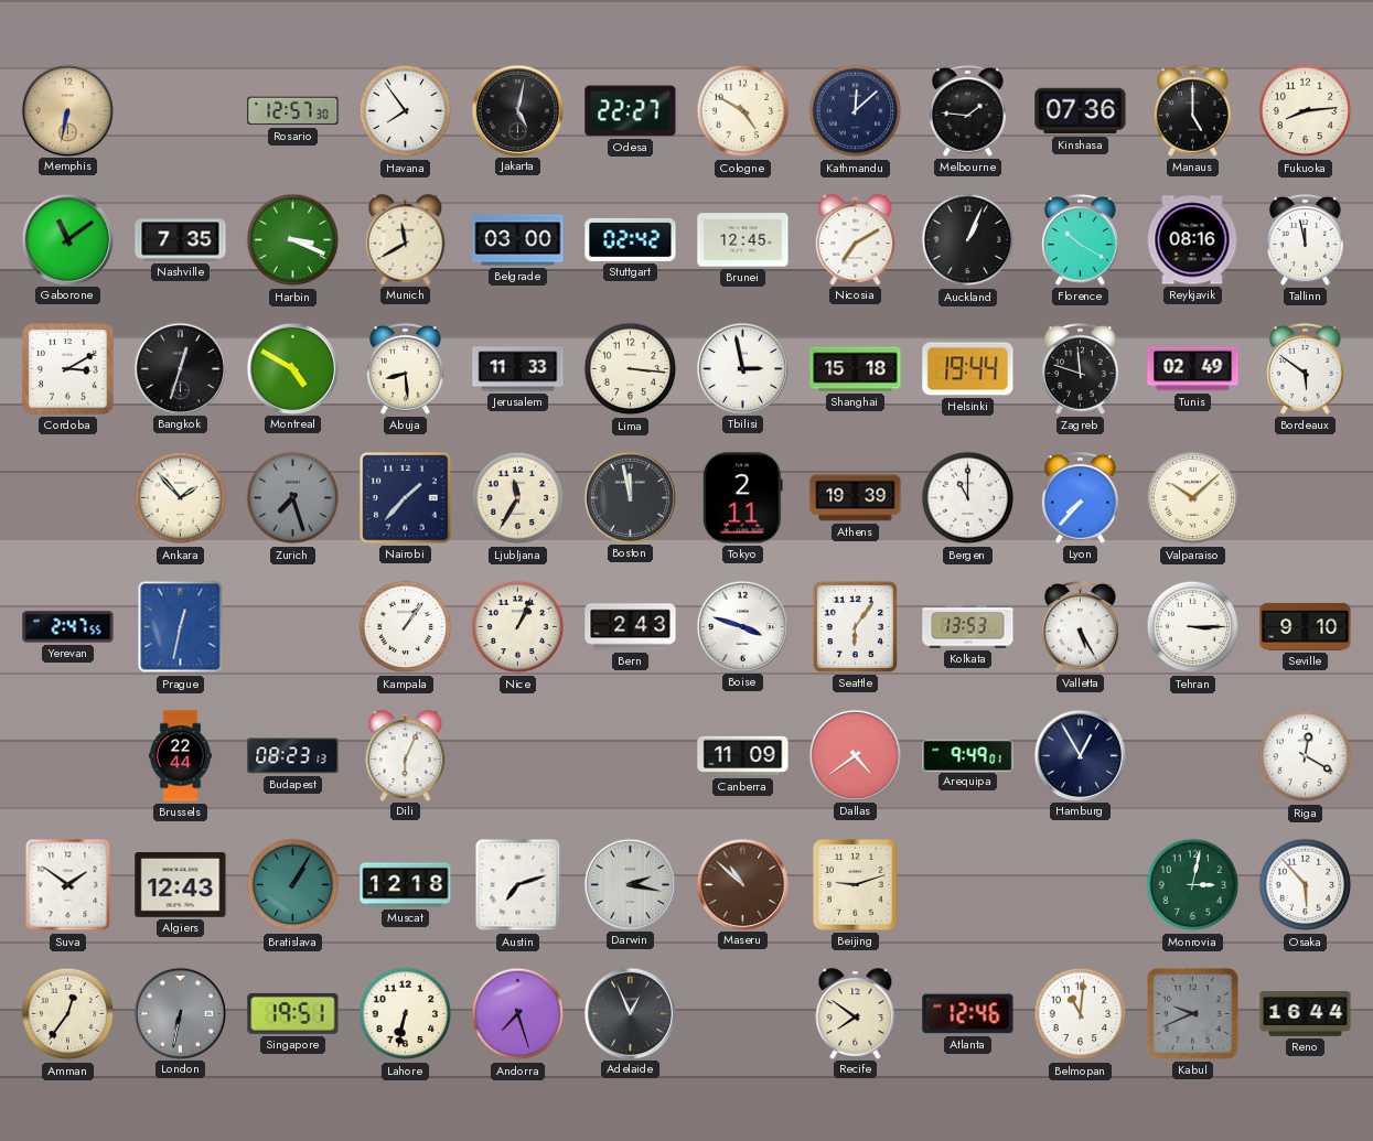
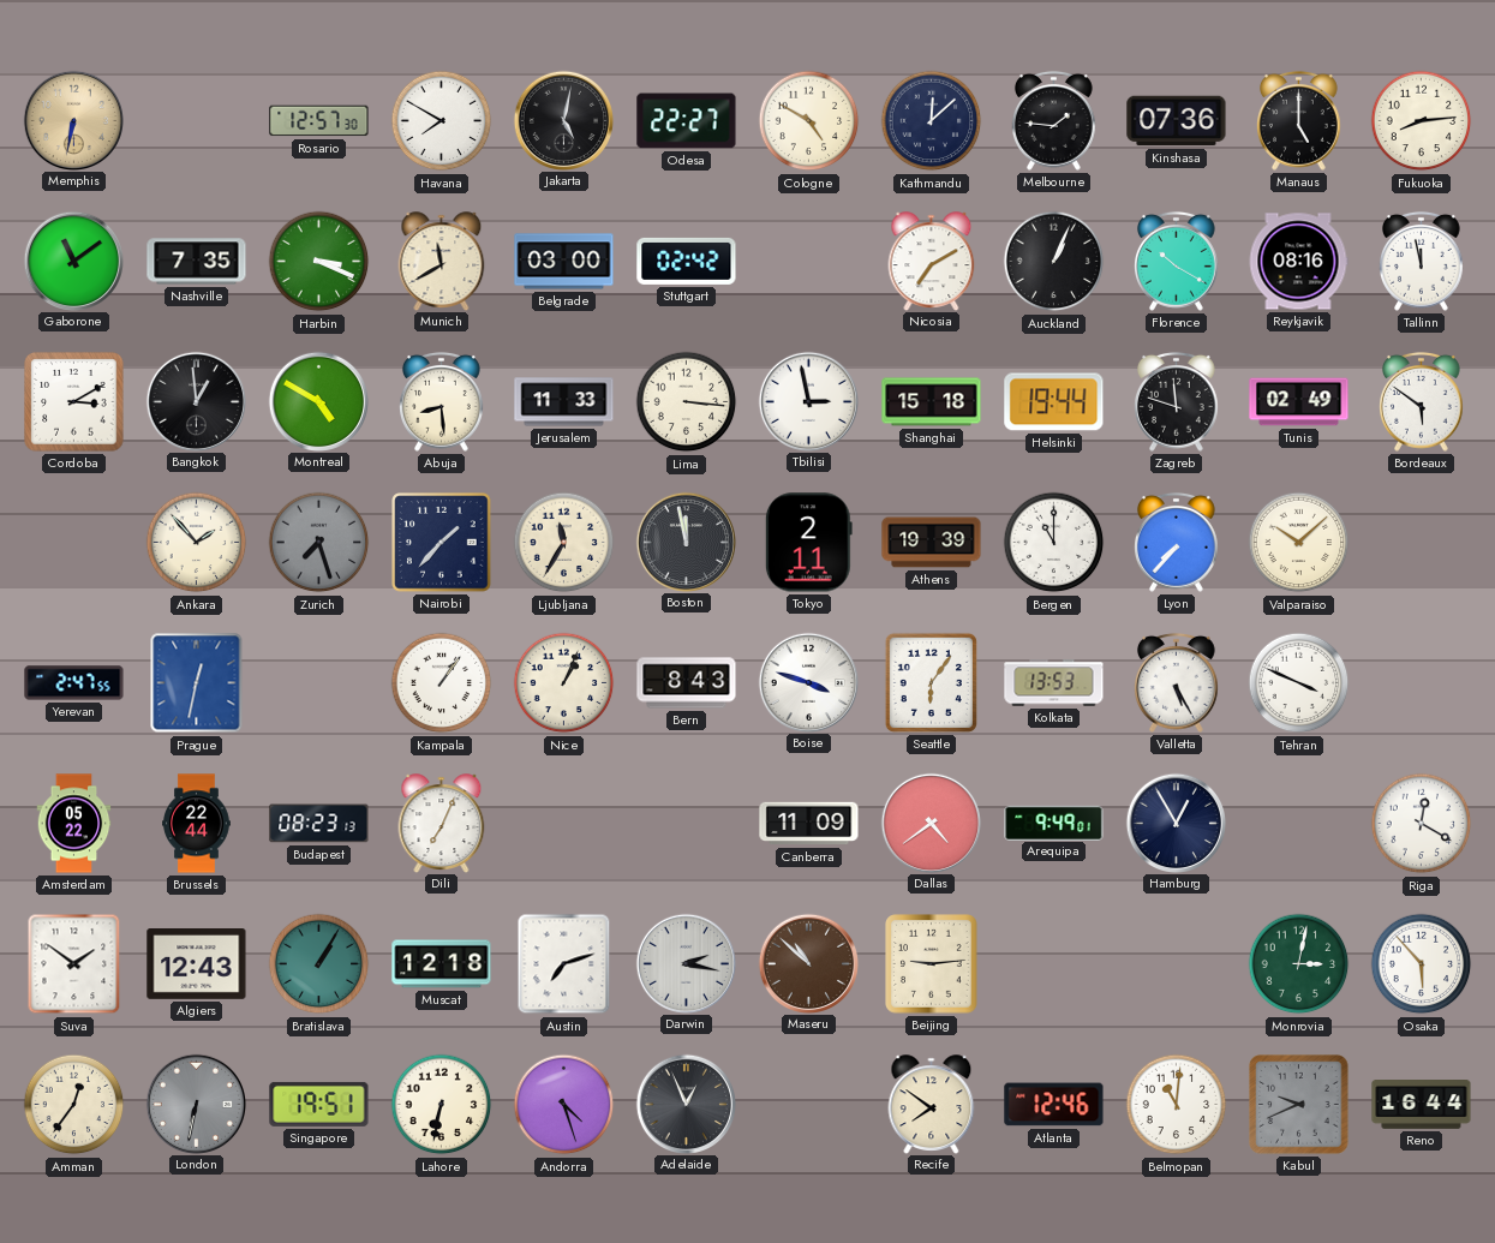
Havana: 7:54 -> 7:50
Brunei: 12:45 -> none
Bangkok: 12:33 -> 12:59
Bern: 2:43 -> 8:43
Tehran: 3:15 -> 3:49
Seville: 9:10 -> none
Amsterdam: none -> 05:22
Dili: 6:04 -> 7:04
Beijing: 9:12 -> 9:14
Andorra: 7:27 -> 4:27
